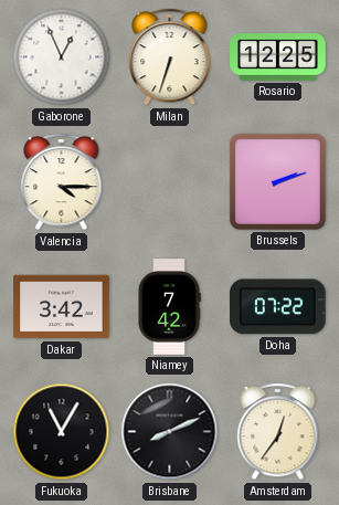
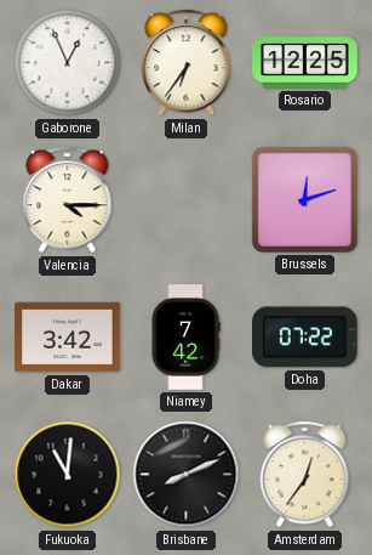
Milan: 6:33 -> 6:36
Brussels: 2:12 -> 12:12
Fukuoka: 11:05 -> 11:01
